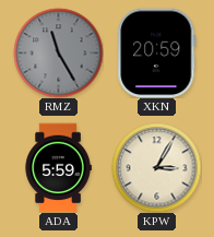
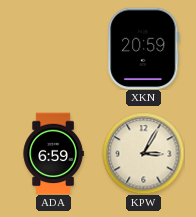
RMZ: 11:25 -> none
ADA: 5:59 -> 6:59
